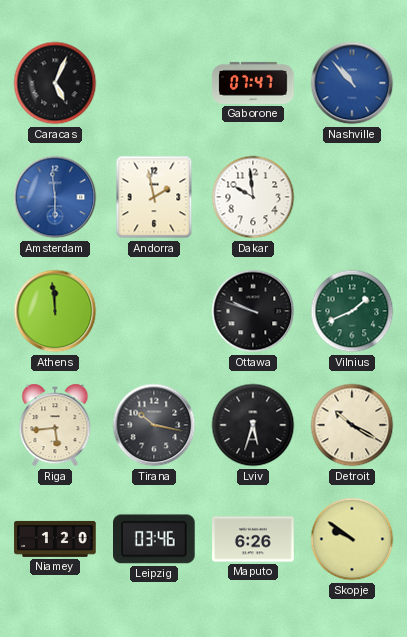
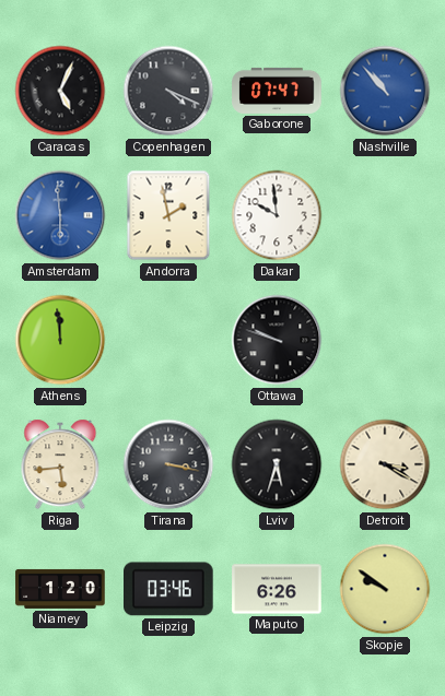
Copenhagen: none -> 4:19
Vilnius: 1:41 -> none
Tirana: 10:17 -> 3:17
Detroit: 10:20 -> 3:20
